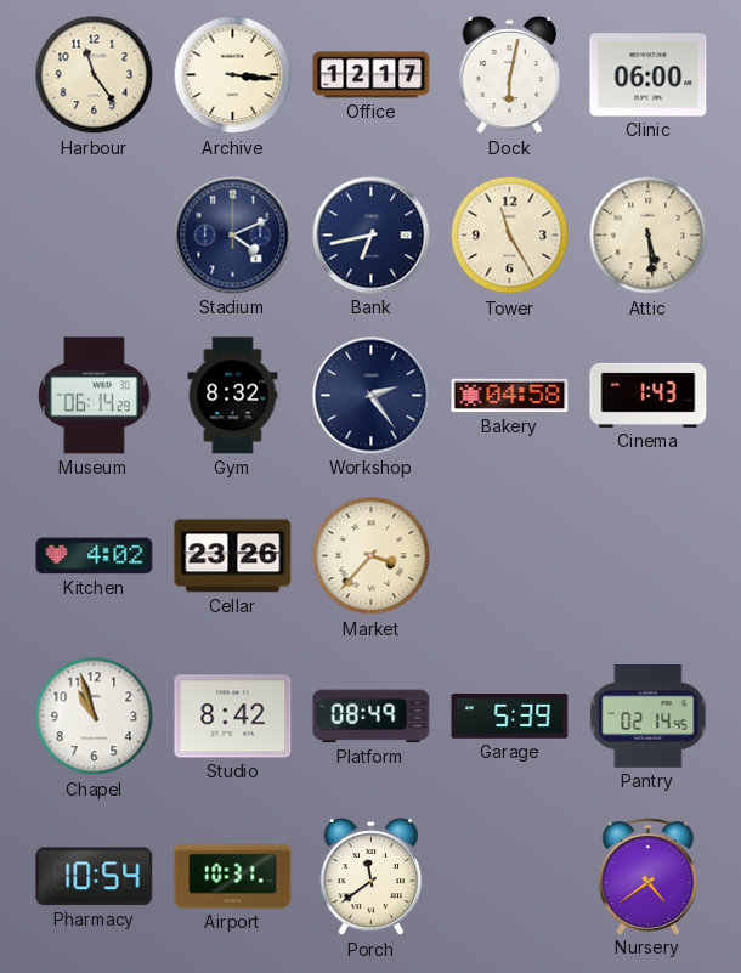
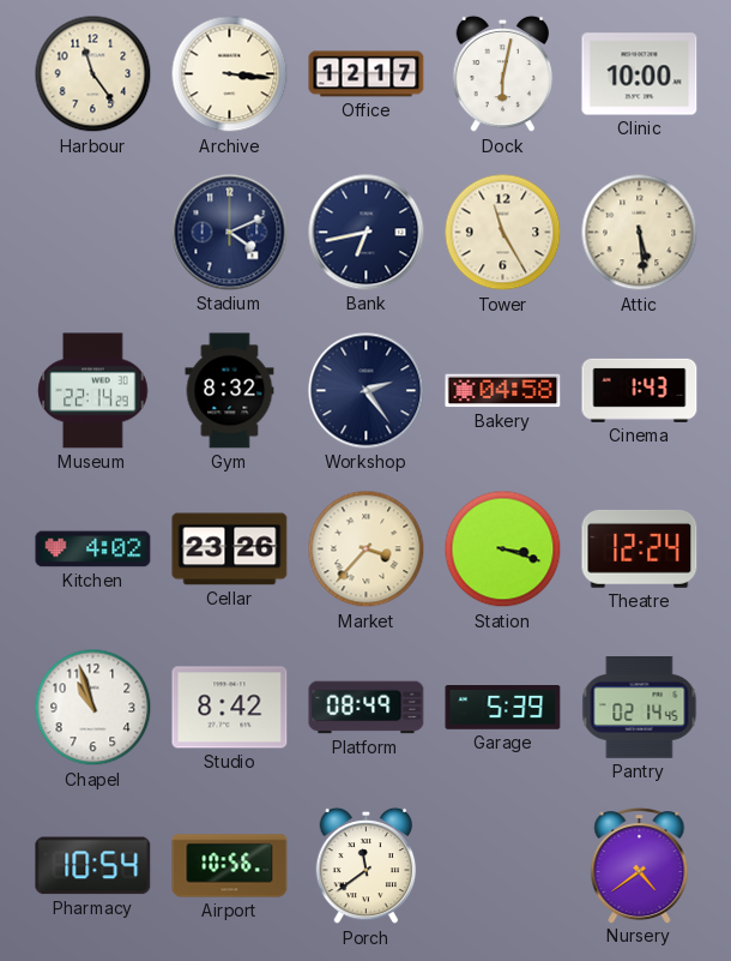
Clinic: 06:00 -> 10:00
Museum: 06:14 -> 22:14
Station: none -> 3:18
Theatre: none -> 12:24
Airport: 10:31 -> 10:56
